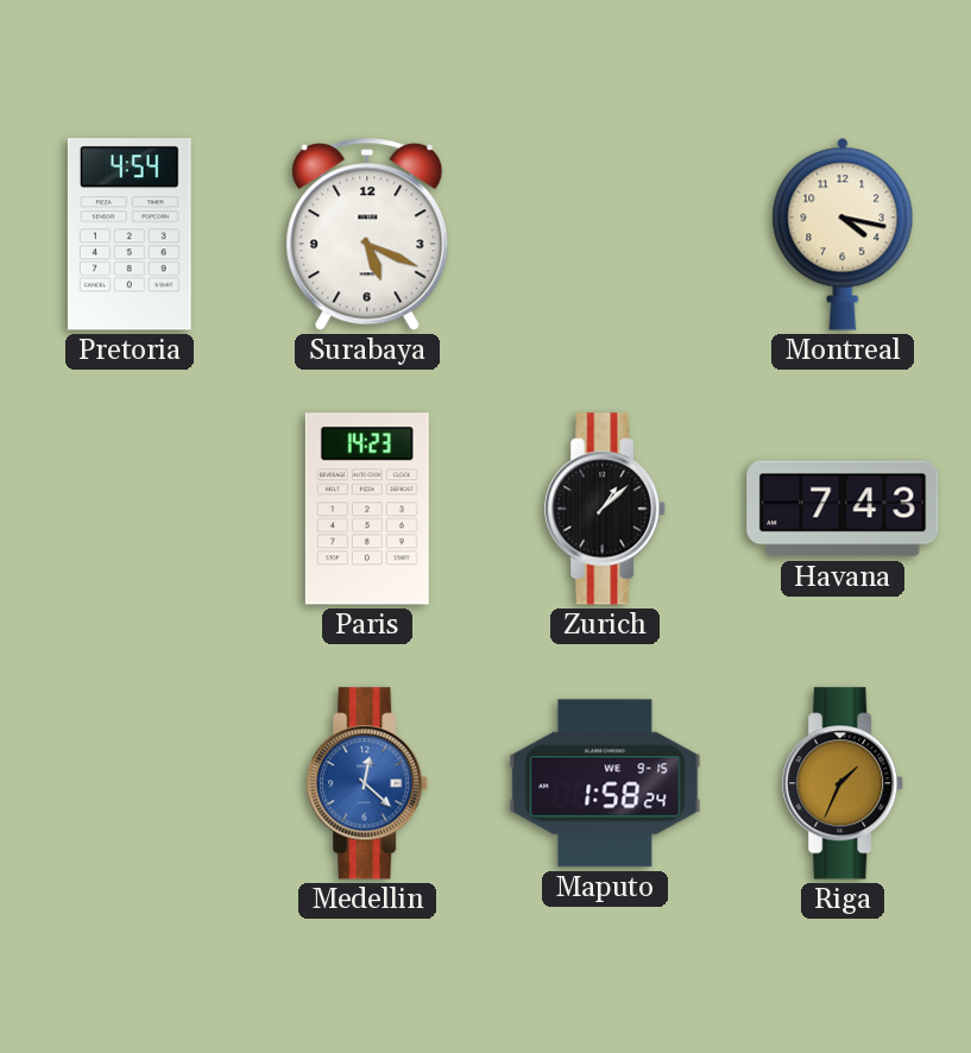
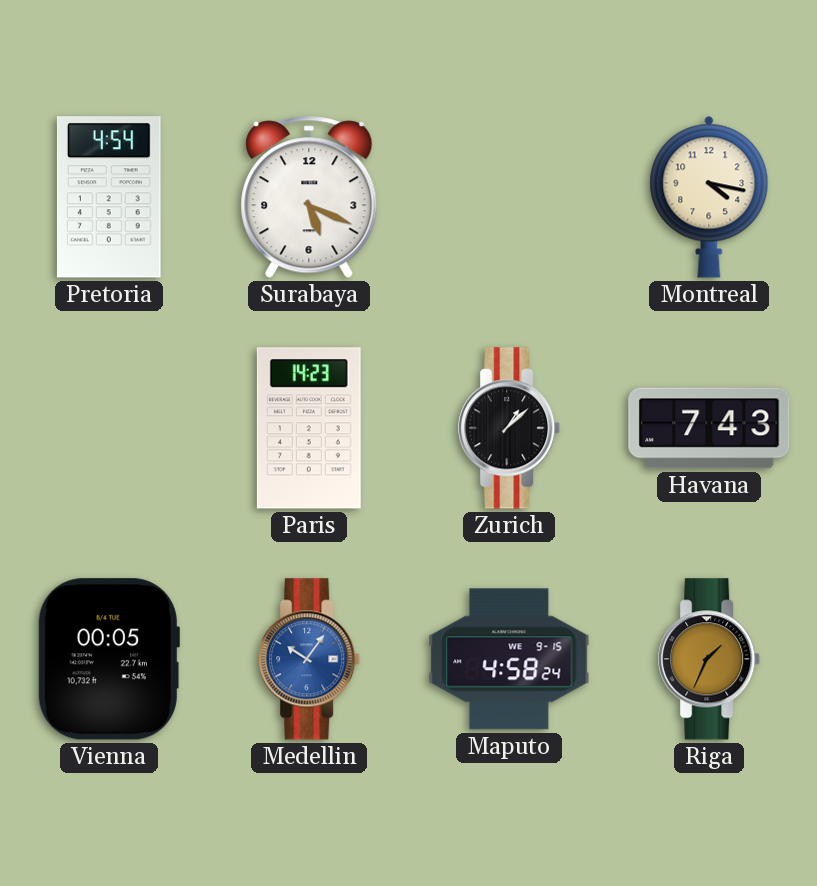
Vienna: none -> 00:05
Medellin: 12:22 -> 10:06
Maputo: 1:58 -> 4:58
